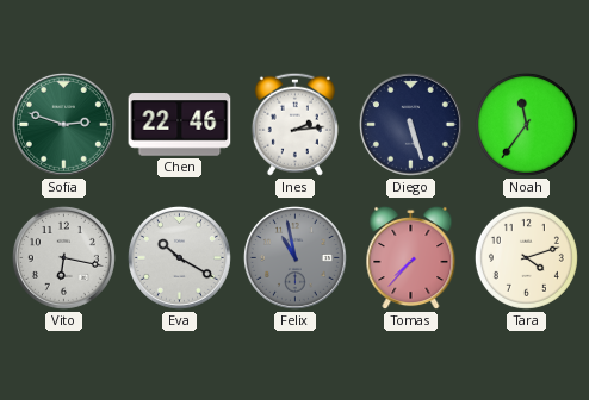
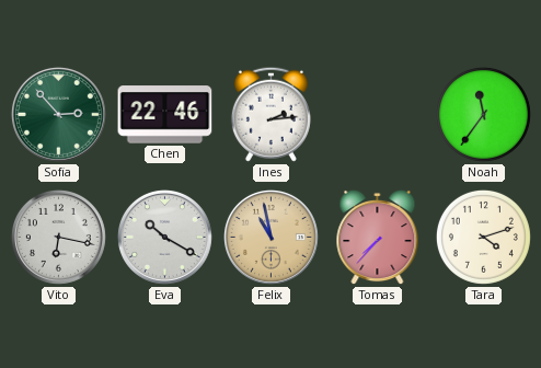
Sofia: 2:48 -> 2:53
Diego: 5:27 -> none
Felix dial: grey -> champagne
